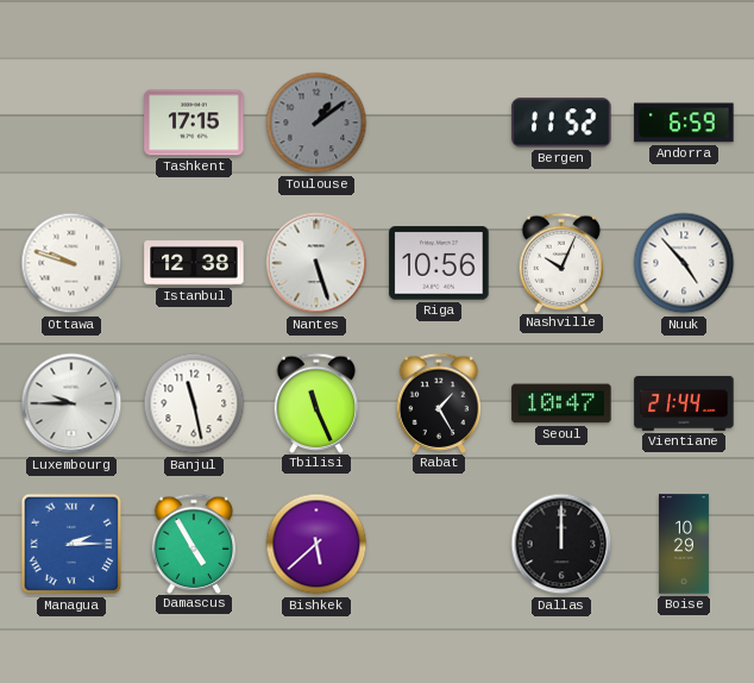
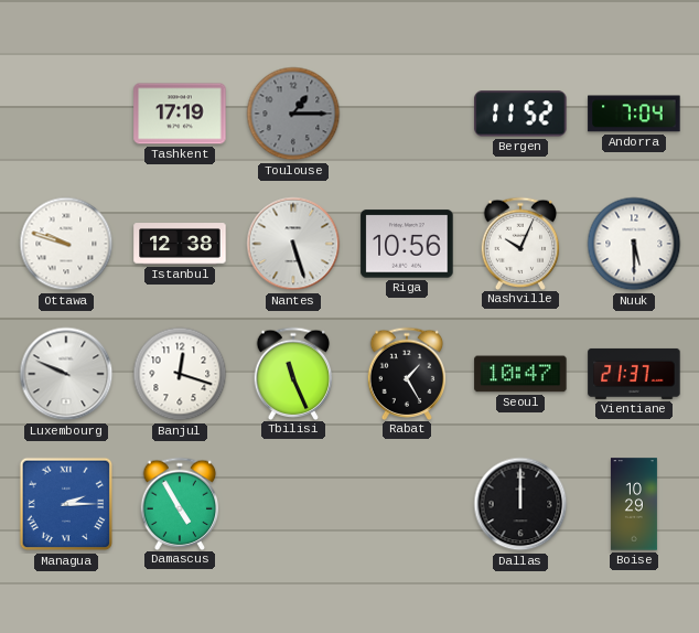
Tashkent: 17:15 -> 17:19
Toulouse: 1:09 -> 1:15
Andorra: 6:59 -> 7:04
Nuuk: 4:53 -> 5:30
Luxembourg: 9:45 -> 9:49
Banjul: 11:28 -> 12:18
Vientiane: 21:44 -> 21:37
Bishkek: 5:38 -> none
